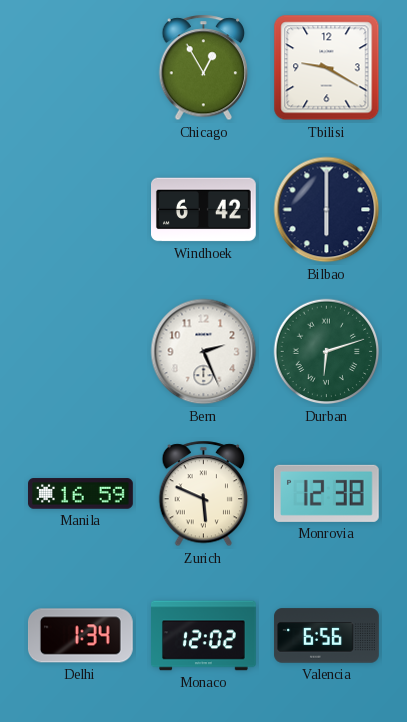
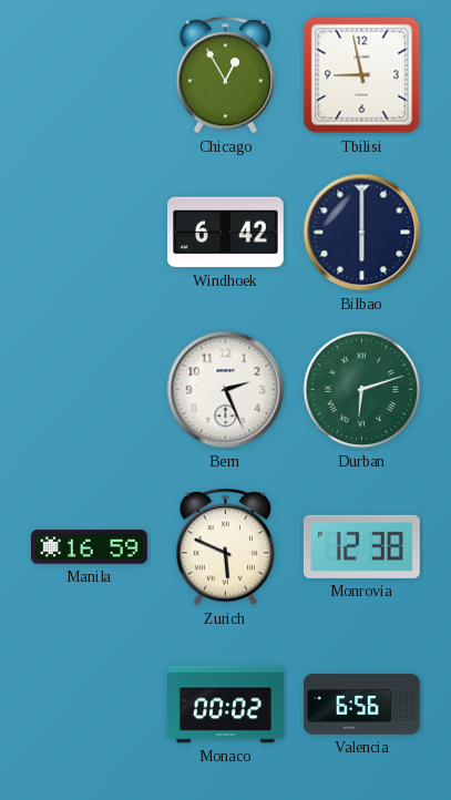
Tbilisi: 9:20 -> 8:58
Delhi: 1:34 -> none
Monaco: 12:02 -> 00:02
